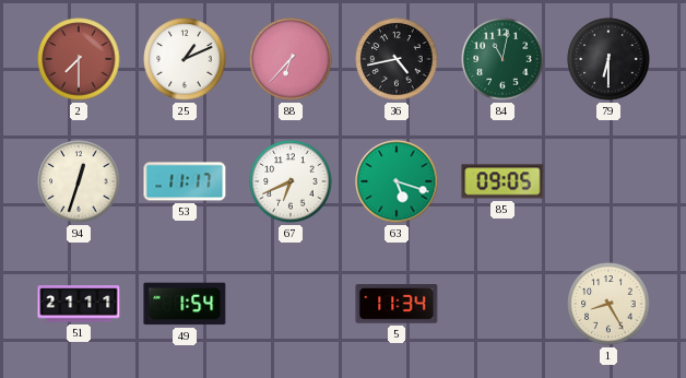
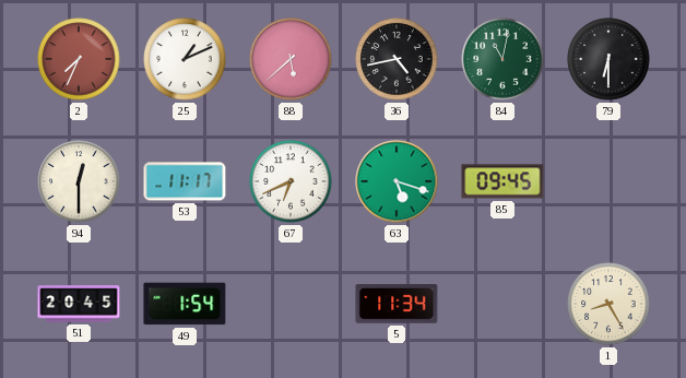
2: 7:30 -> 7:34
88: 6:37 -> 5:38
94: 12:33 -> 12:30
85: 09:05 -> 09:45
51: 21:11 -> 20:45
